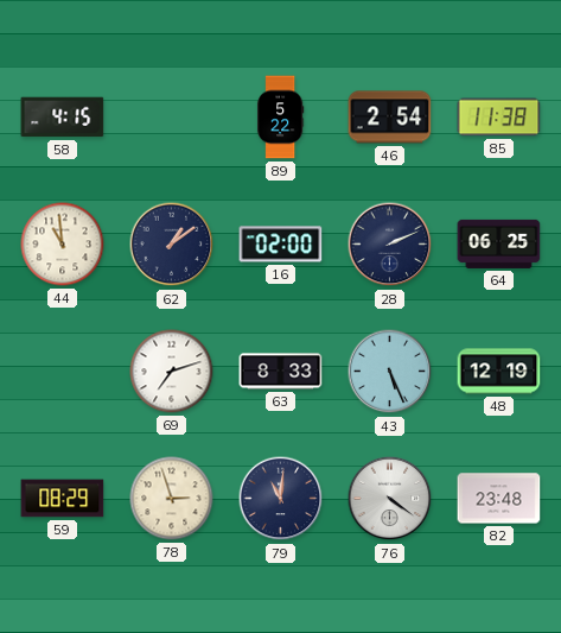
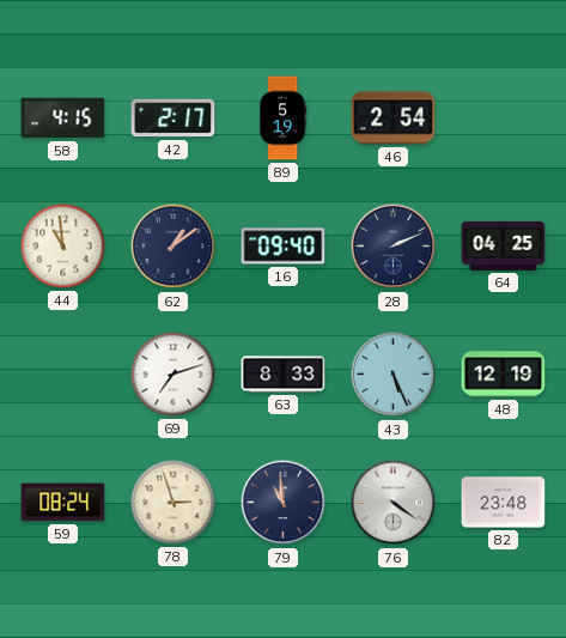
42: none -> 2:17
89: 5:22 -> 5:19
85: 11:38 -> none
16: 02:00 -> 09:40
64: 06:25 -> 04:25
59: 08:29 -> 08:24
79: 11:01 -> 10:59
